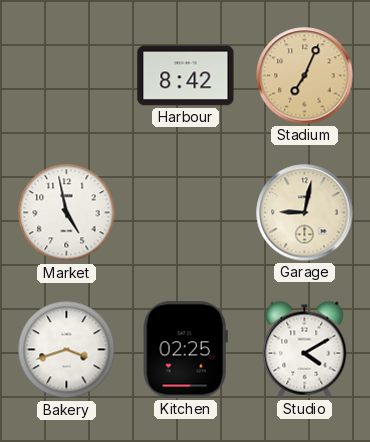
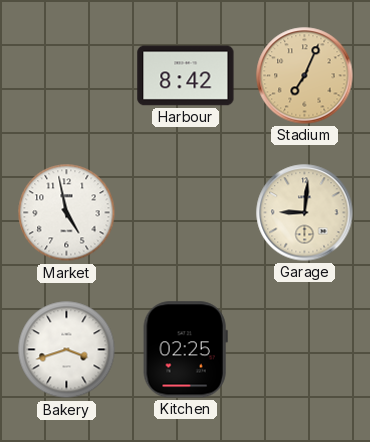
Garage: 9:02 -> 9:01
Studio: 4:10 -> none
